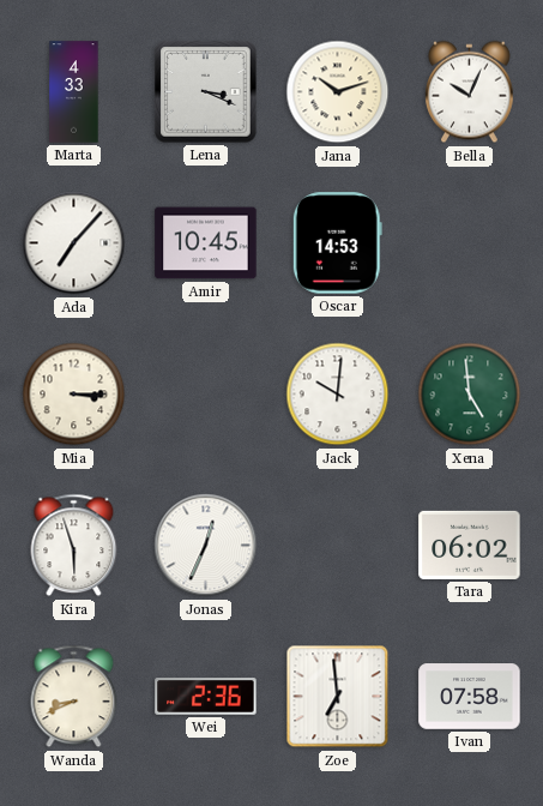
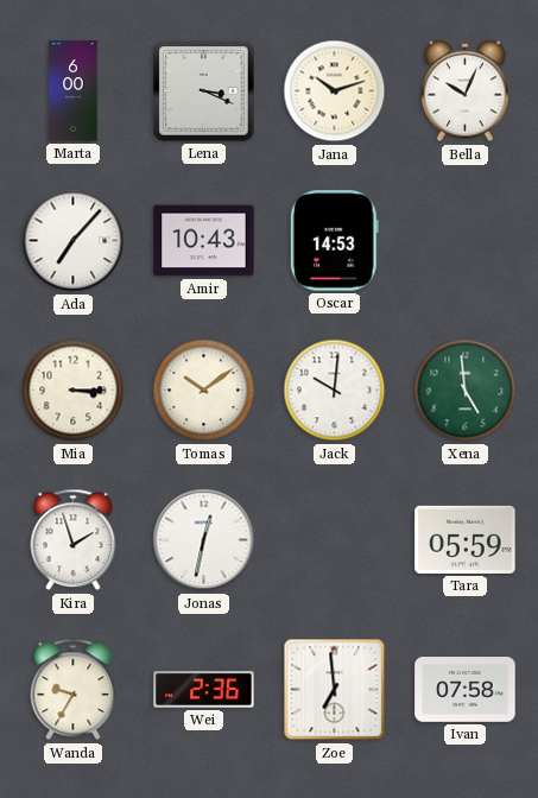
Marta: 4:33 -> 6:00
Amir: 10:45 -> 10:43
Tomas: none -> 10:09
Kira: 5:57 -> 1:57
Jonas: 12:34 -> 12:32
Tara: 06:02 -> 05:59
Wanda: 8:41 -> 9:35
